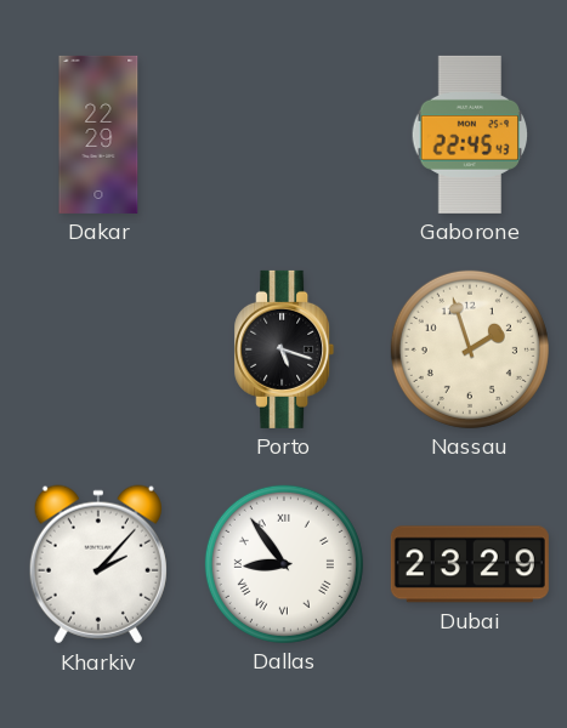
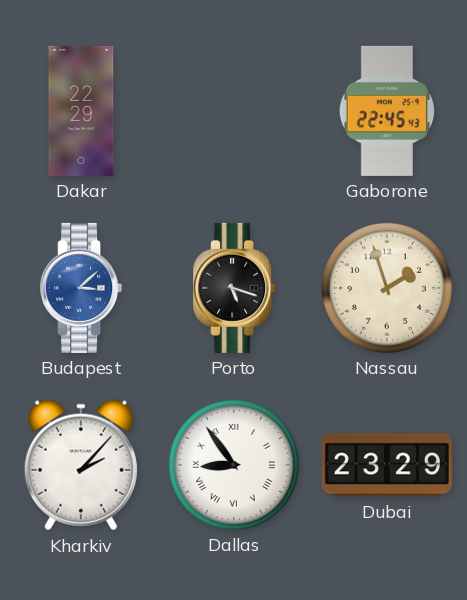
Budapest: none -> 3:08
